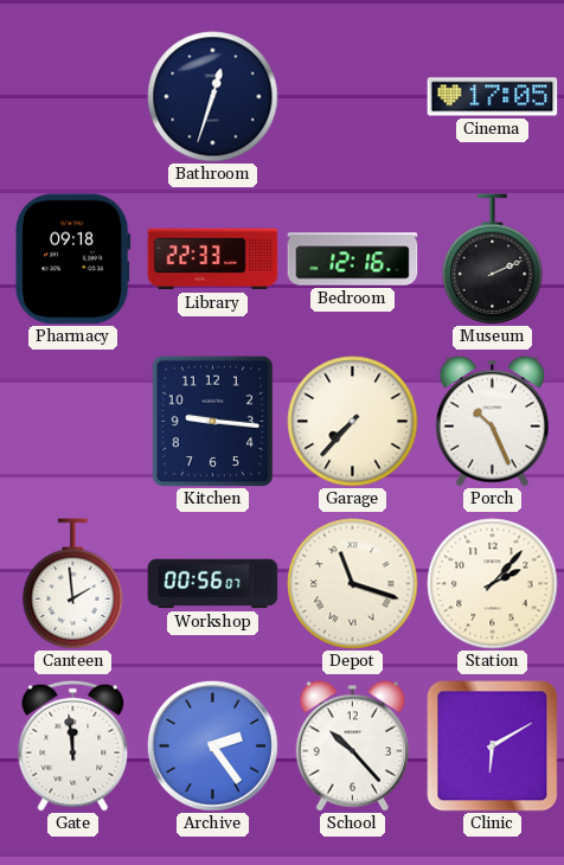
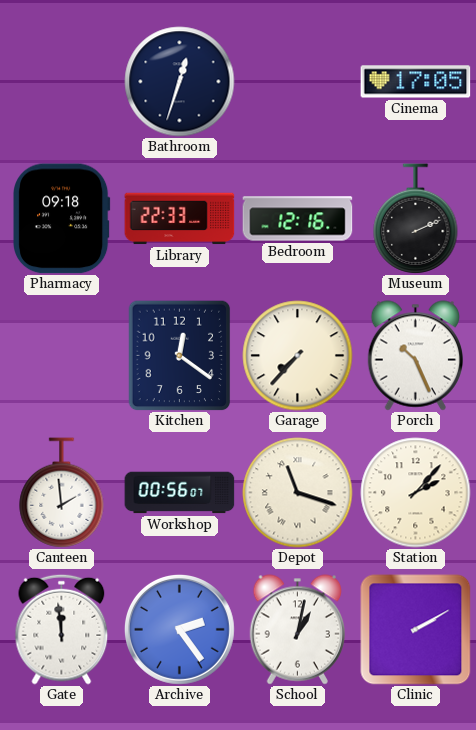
Kitchen: 9:16 -> 12:21
School: 10:23 -> 1:02
Clinic: 6:10 -> 2:10
